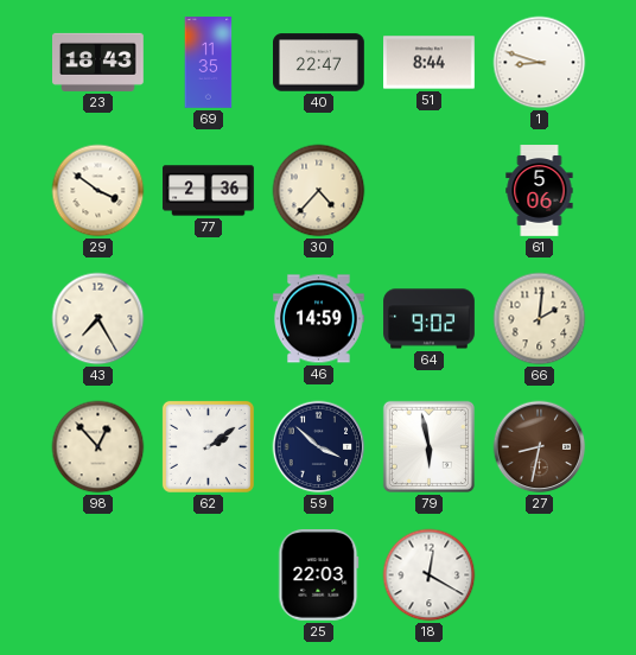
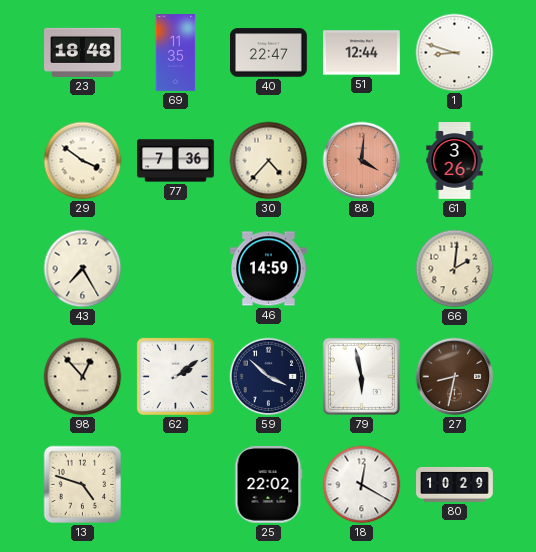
23: 18:43 -> 18:48
51: 8:44 -> 12:44
77: 2:36 -> 7:36
88: none -> 4:01
61: 5:06 -> 3:26
64: 9:02 -> none
13: none -> 4:48
25: 22:03 -> 22:02
80: none -> 10:29
